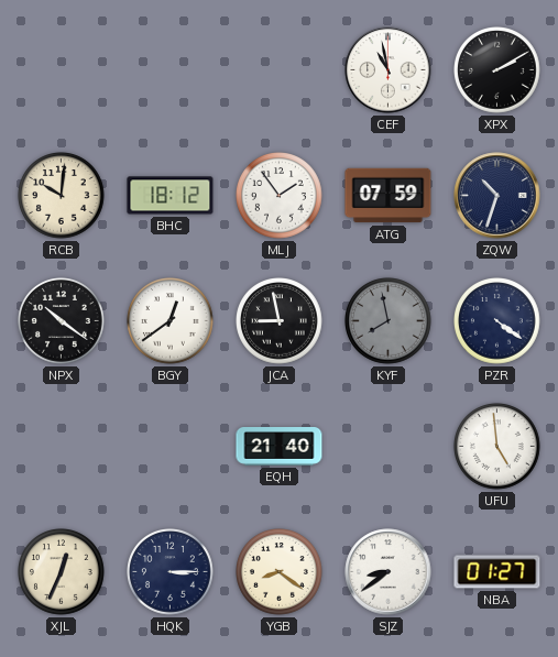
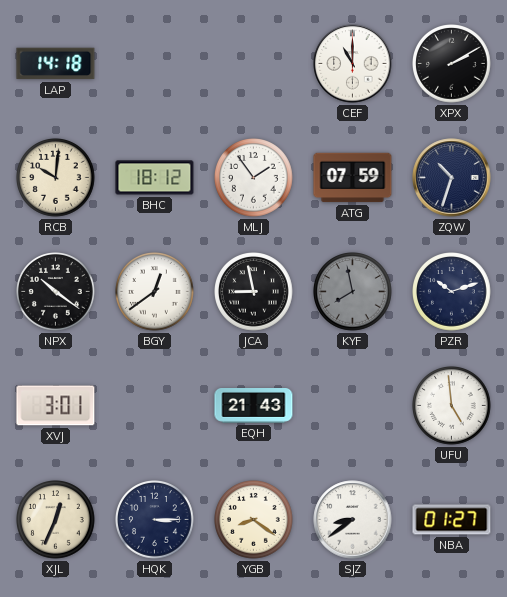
LAP: none -> 14:18
CEF: 10:58 -> 11:00
PZR: 4:21 -> 10:12
XVJ: none -> 3:01
EQH: 21:40 -> 21:43
